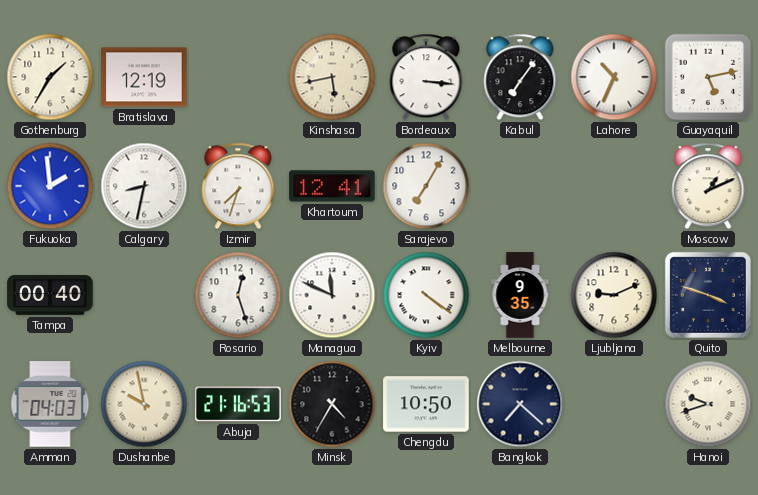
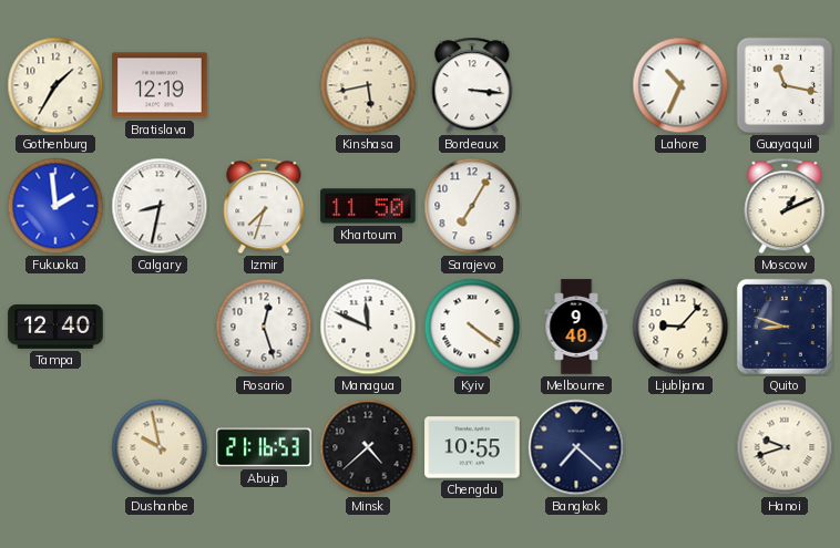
Kabul: 7:06 -> none
Guayaquil: 5:13 -> 11:17
Khartoum: 12:41 -> 11:50
Tampa: 00:40 -> 12:40
Melbourne: 9:35 -> 9:40
Ljubljana: 9:11 -> 9:07
Quito: 3:48 -> 8:48
Amman: 04:03 -> none
Minsk: 4:35 -> 4:38
Chengdu: 10:50 -> 10:55
